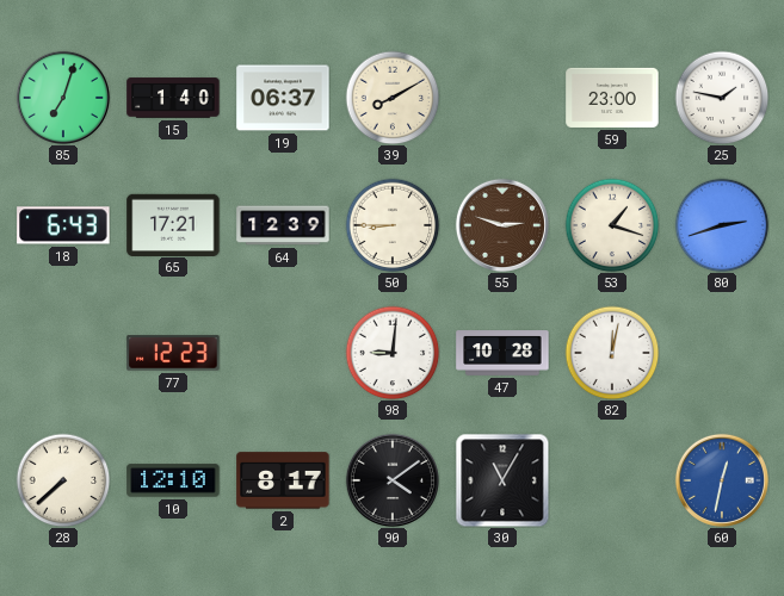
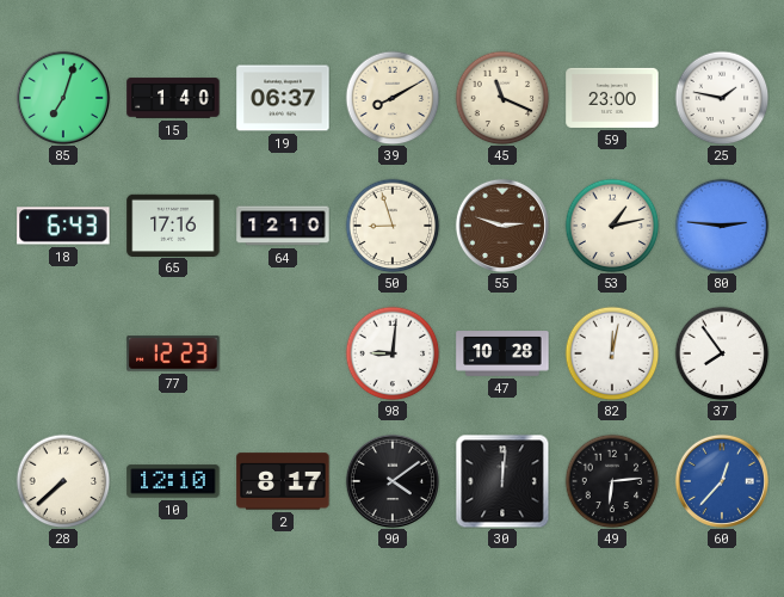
45: none -> 11:19
65: 17:21 -> 17:16
64: 12:39 -> 12:10
50: 8:45 -> 8:57
53: 1:18 -> 1:13
80: 2:42 -> 2:46
37: none -> 7:54
30: 11:05 -> 12:01
49: none -> 6:14
60: 12:32 -> 12:37
